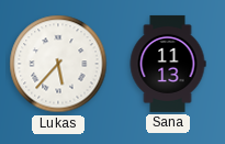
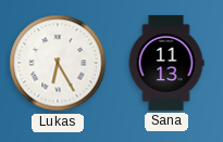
Lukas: 5:37 -> 6:25
